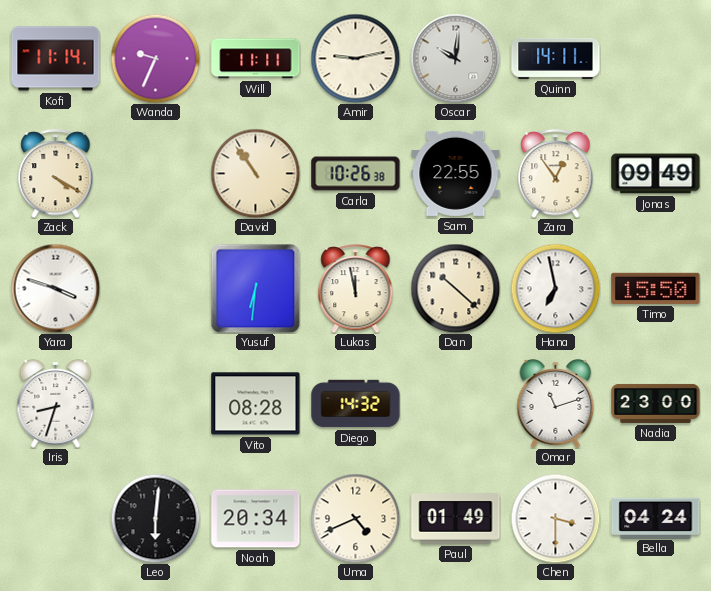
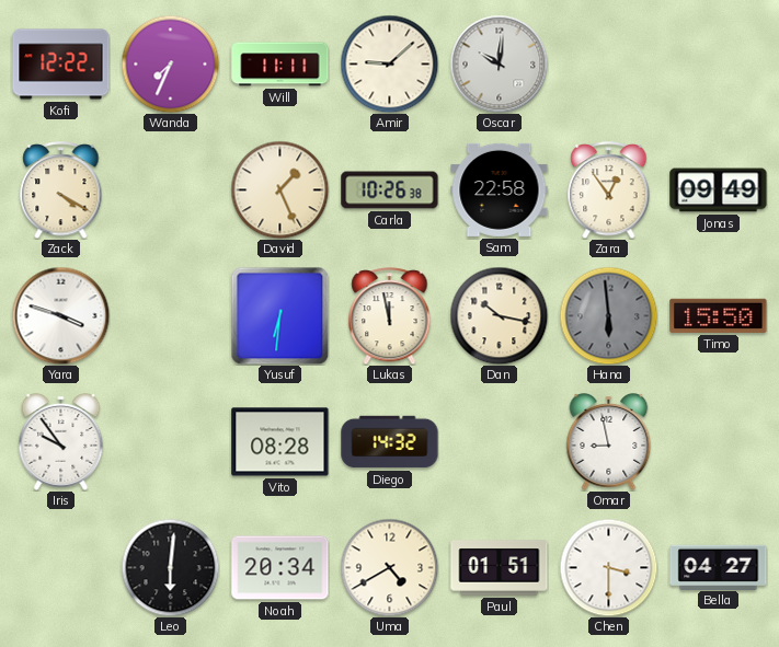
Kofi: 11:14 -> 12:22
Wanda: 9:34 -> 7:34
Amir: 9:13 -> 9:08
Quinn: 14:11 -> none
David: 10:54 -> 1:26
Sam: 22:55 -> 22:58
Dan: 10:22 -> 10:17
Hana: 6:58 -> 5:59
Hana dial: white -> grey
Iris: 8:33 -> 9:54
Omar: 11:12 -> 8:58
Nadia: 23:00 -> none
Uma: 4:41 -> 4:40
Paul: 01:49 -> 01:51
Bella: 04:24 -> 04:27
